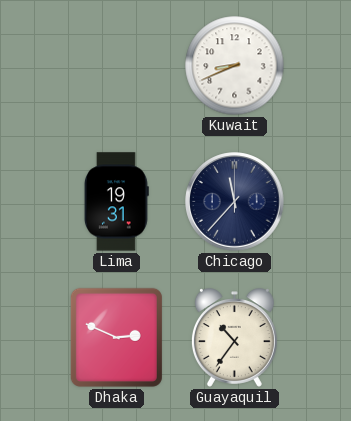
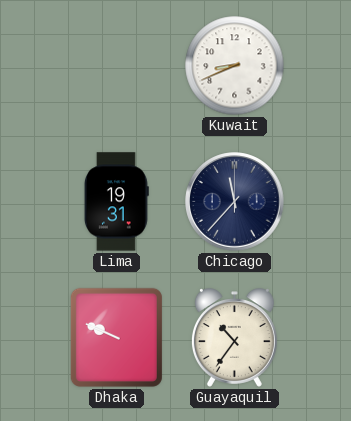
Dhaka: 2:49 -> 9:49
